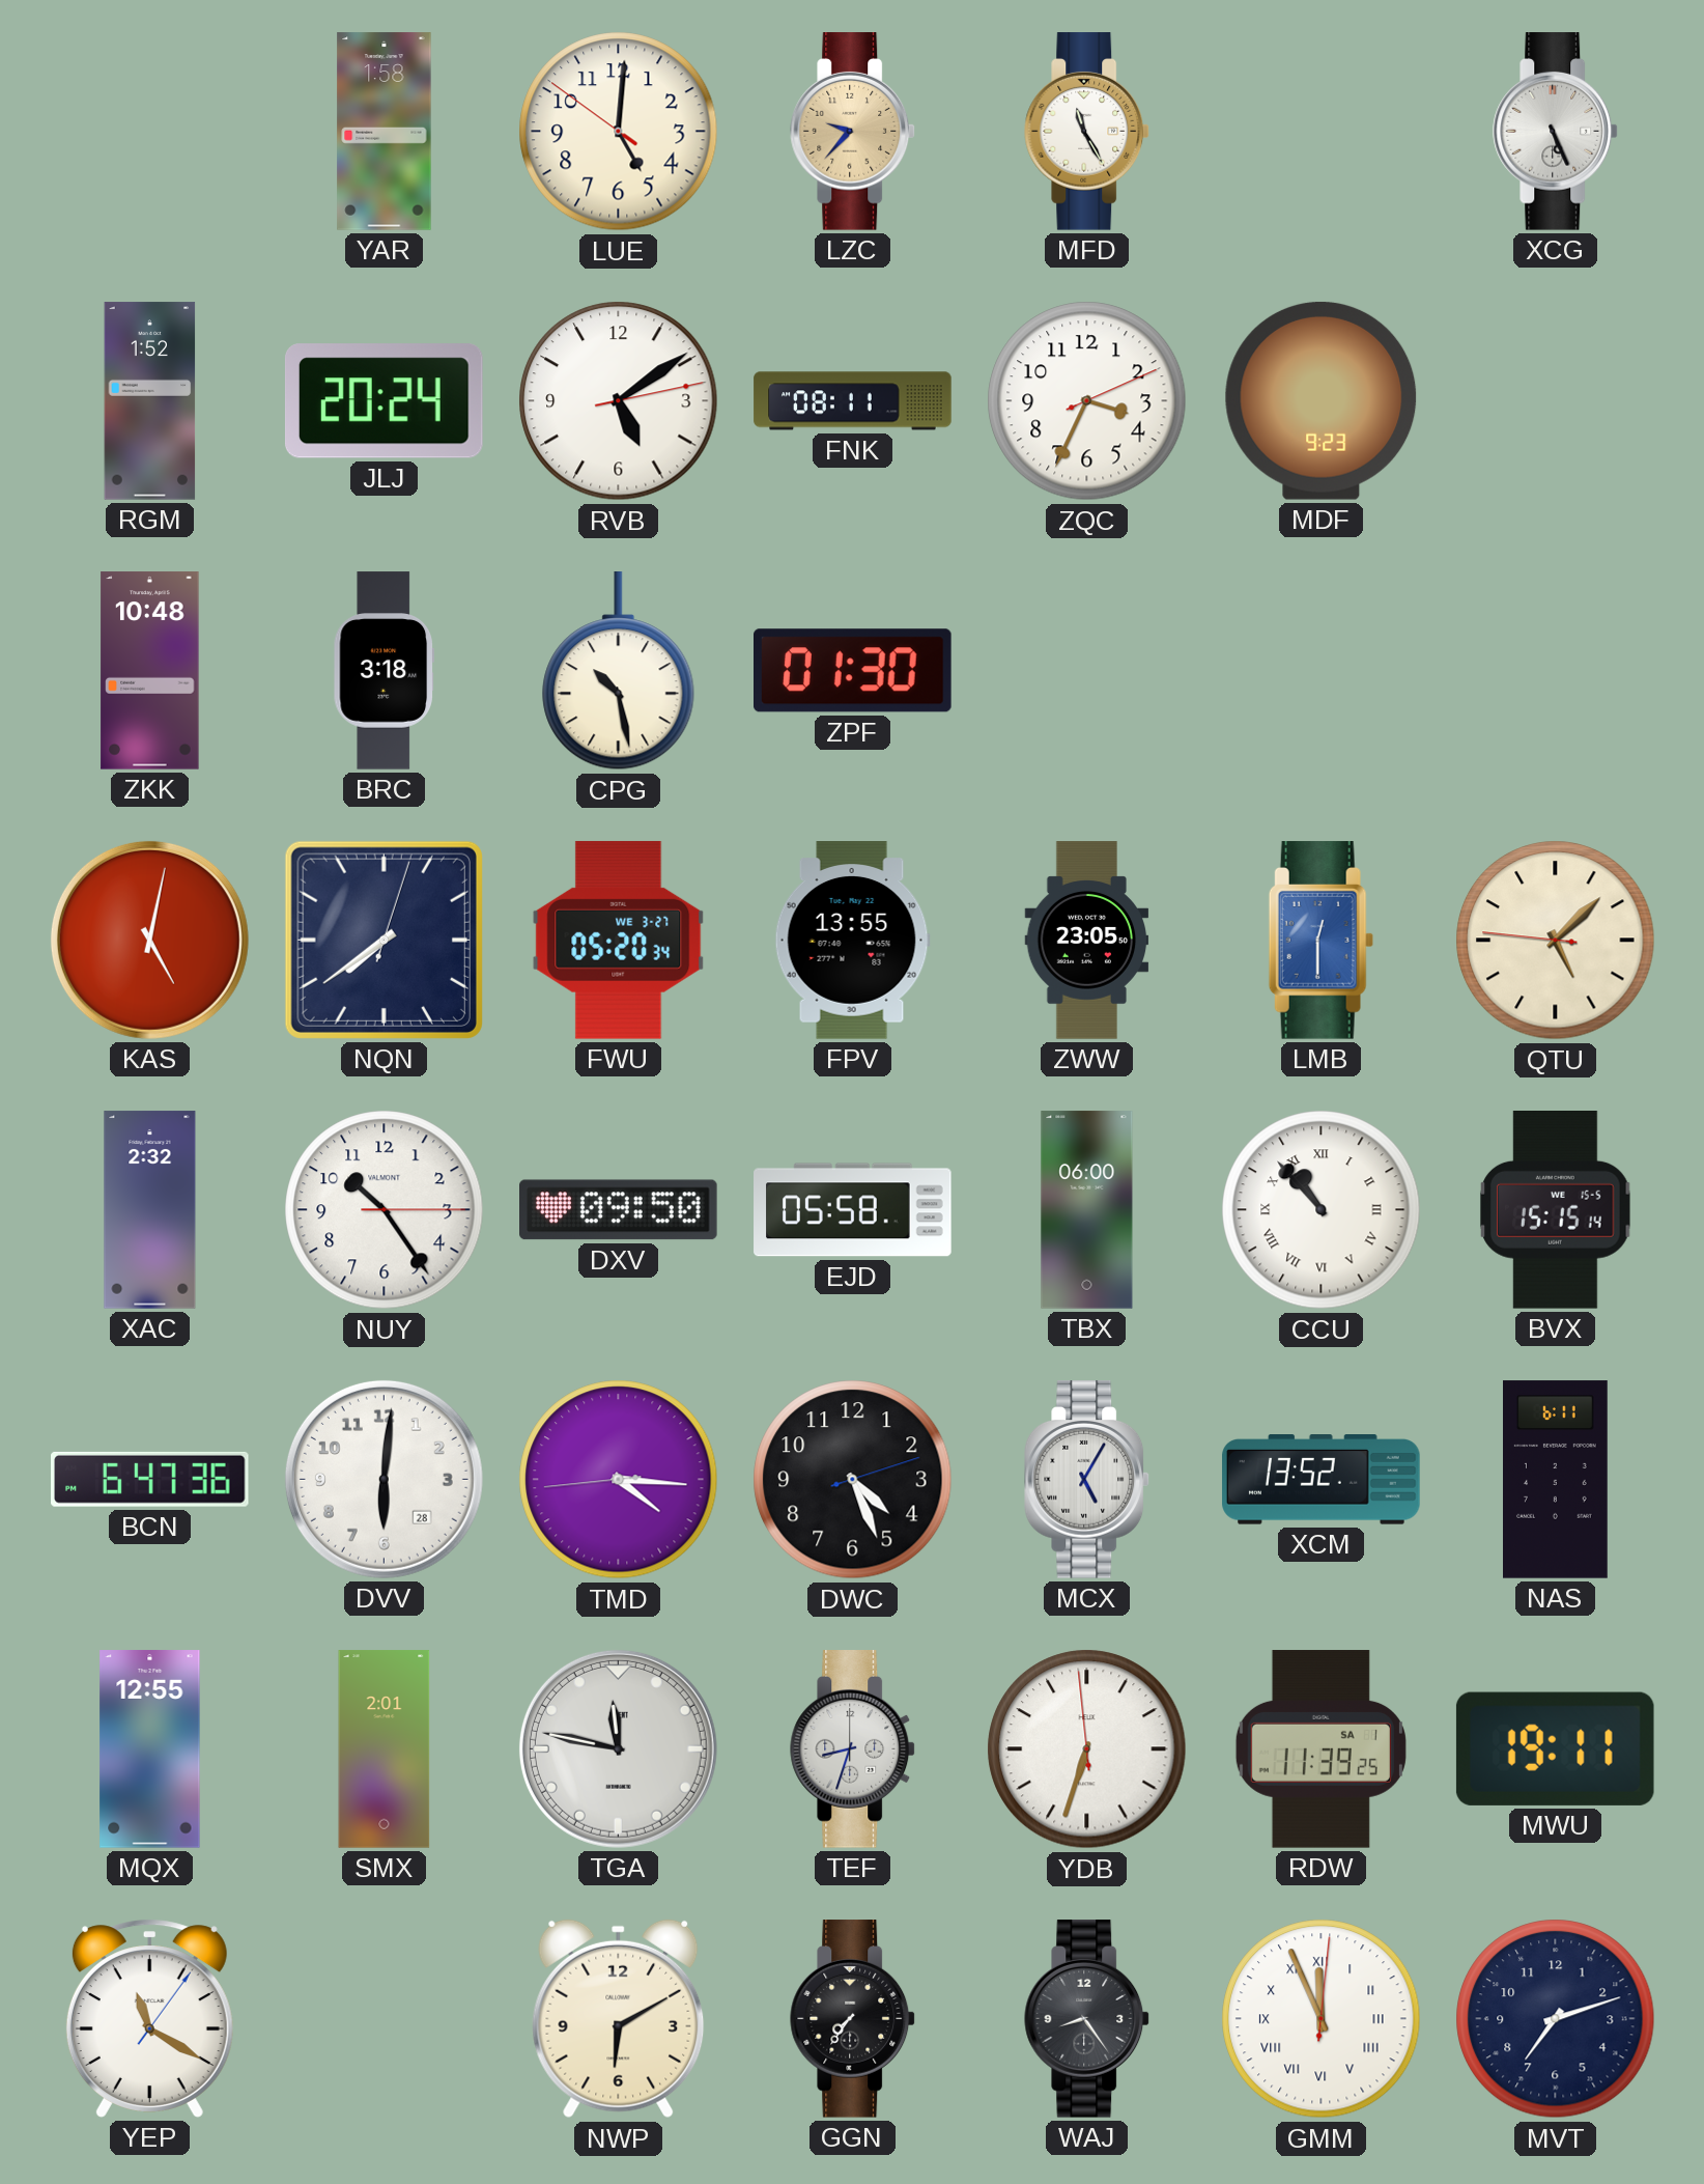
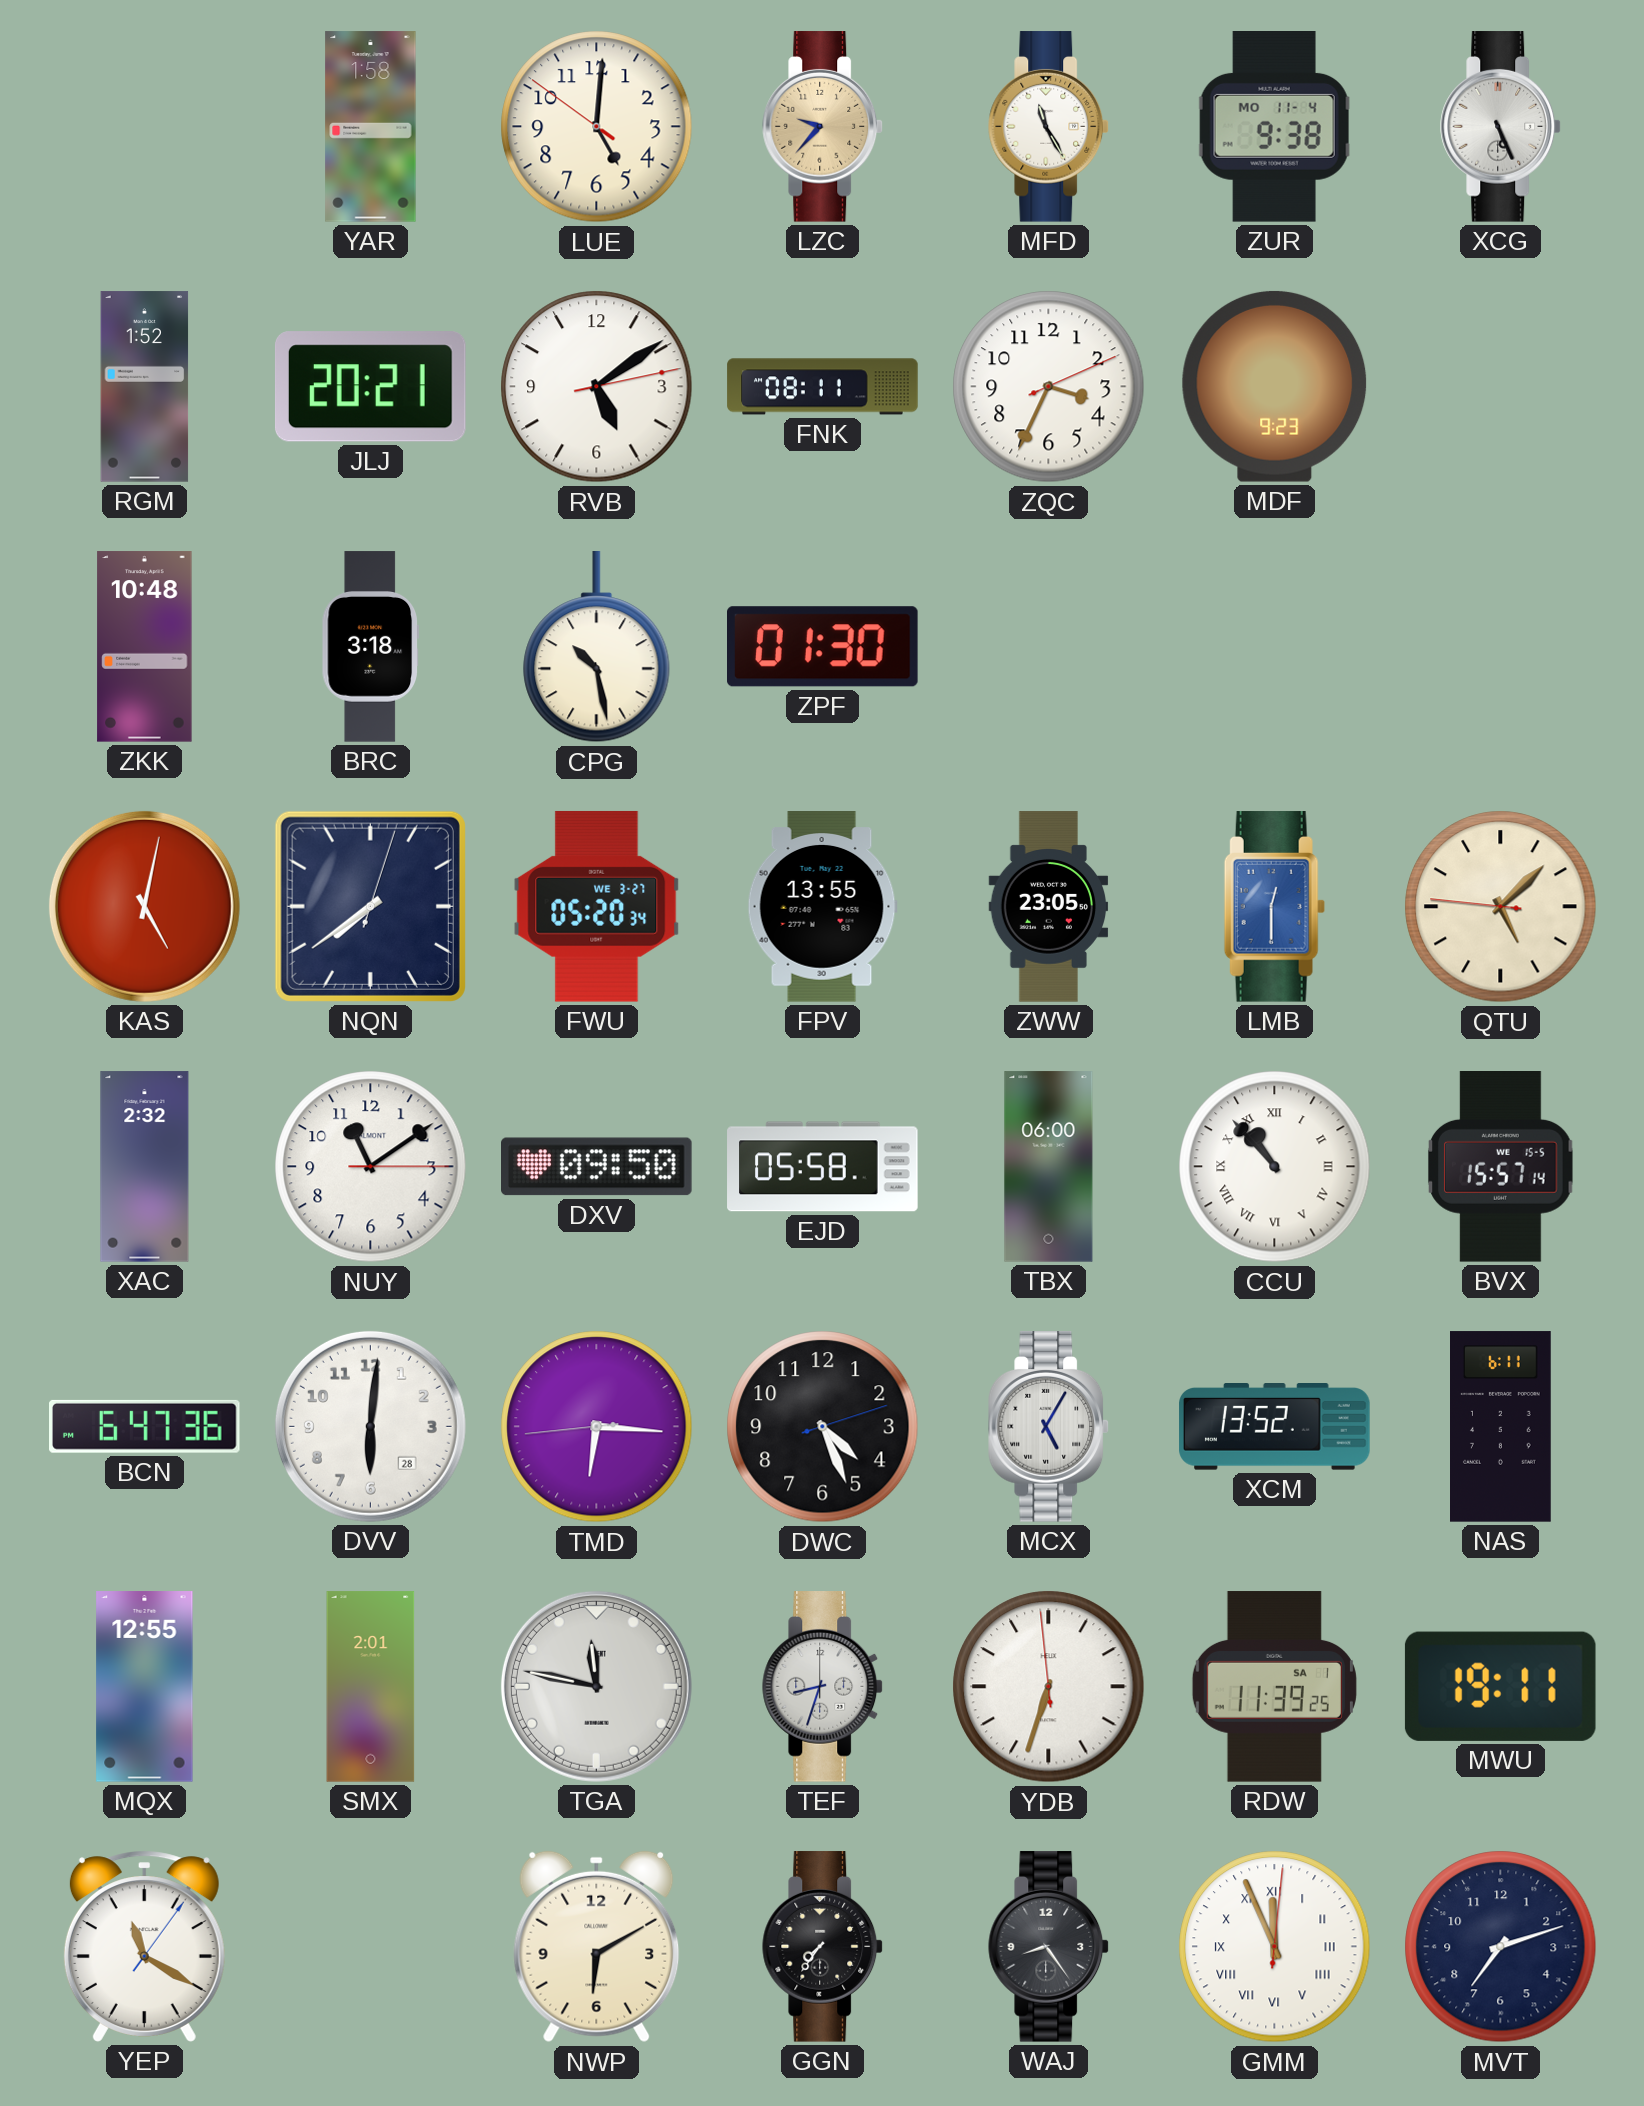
ZUR: none -> 9:38
JLJ: 20:24 -> 20:21
NUY: 10:24 -> 11:09
BVX: 15:15 -> 15:57
TMD: 4:15 -> 6:15
